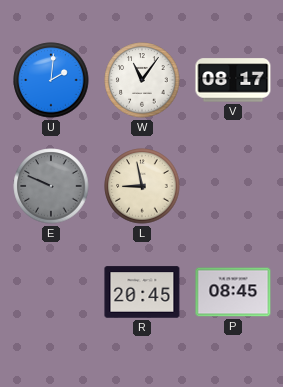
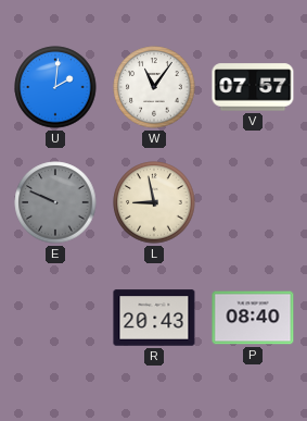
V: 08:17 -> 07:57
R: 20:45 -> 20:43
P: 08:45 -> 08:40
